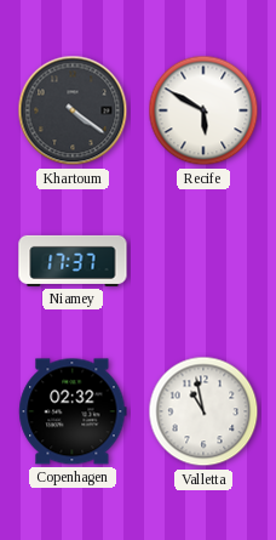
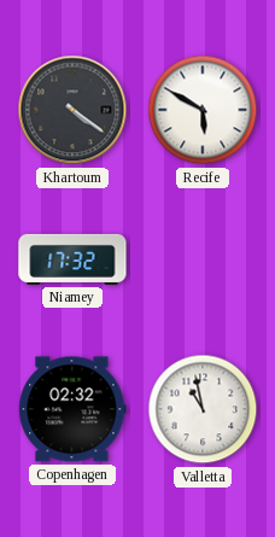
Niamey: 17:37 -> 17:32
